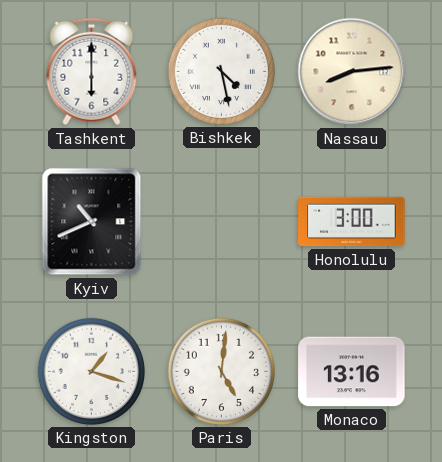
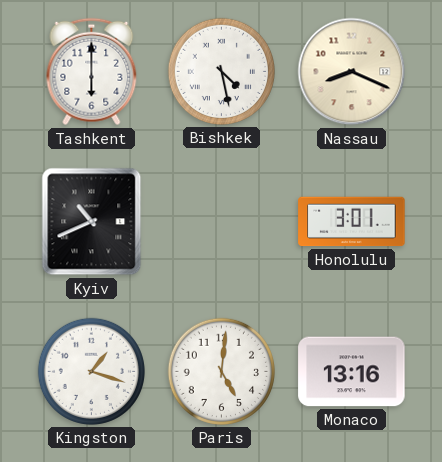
Nassau: 8:14 -> 8:19
Honolulu: 3:00 -> 3:01
